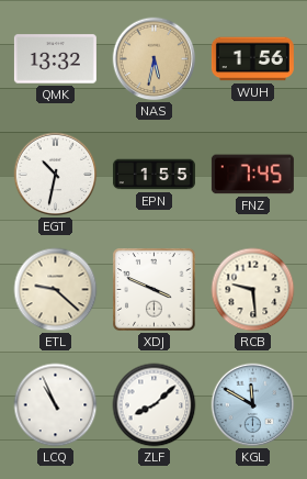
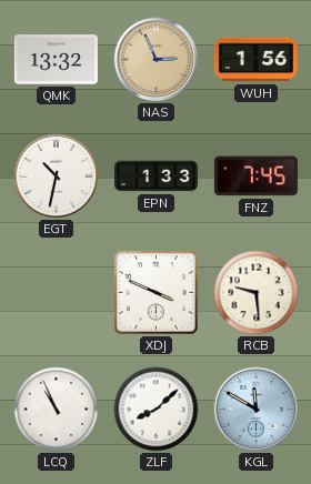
NAS: 5:32 -> 2:56
EPN: 1:55 -> 1:33
ETL: 9:22 -> none
